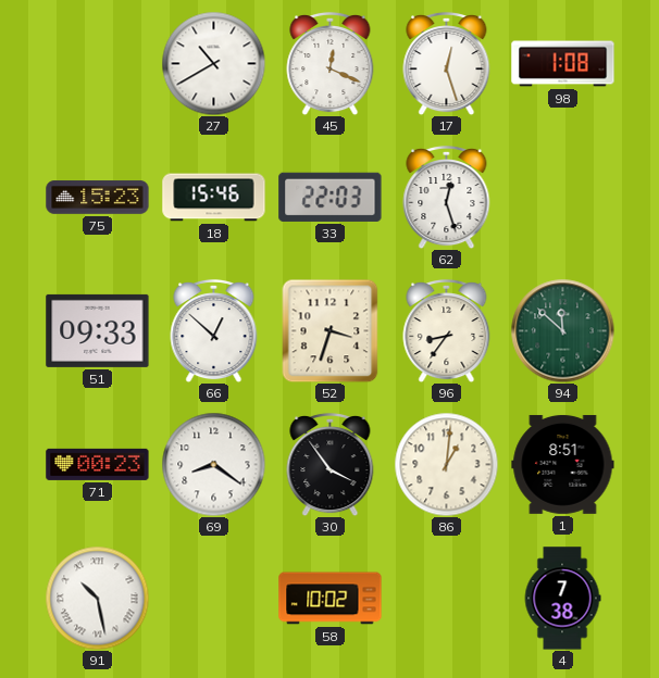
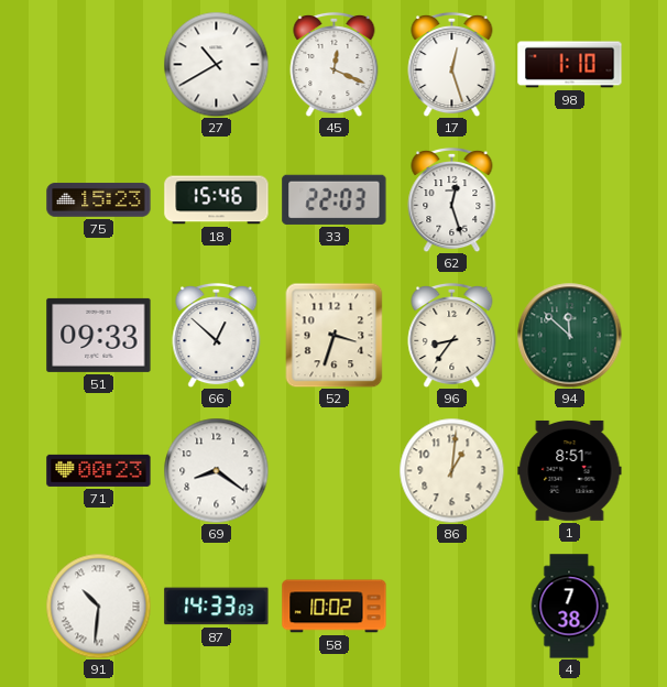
98: 1:08 -> 1:10
30: 3:54 -> none
91: 10:28 -> 10:31
87: none -> 14:33
